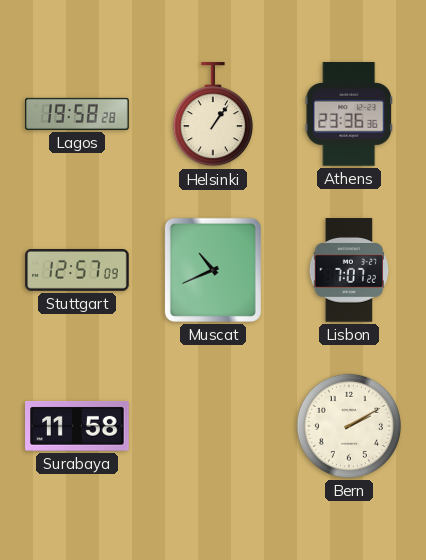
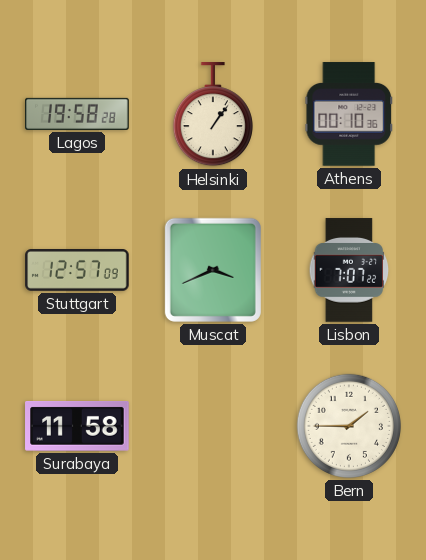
Athens: 23:36 -> 00:10
Muscat: 10:41 -> 3:41
Bern: 2:10 -> 1:45
